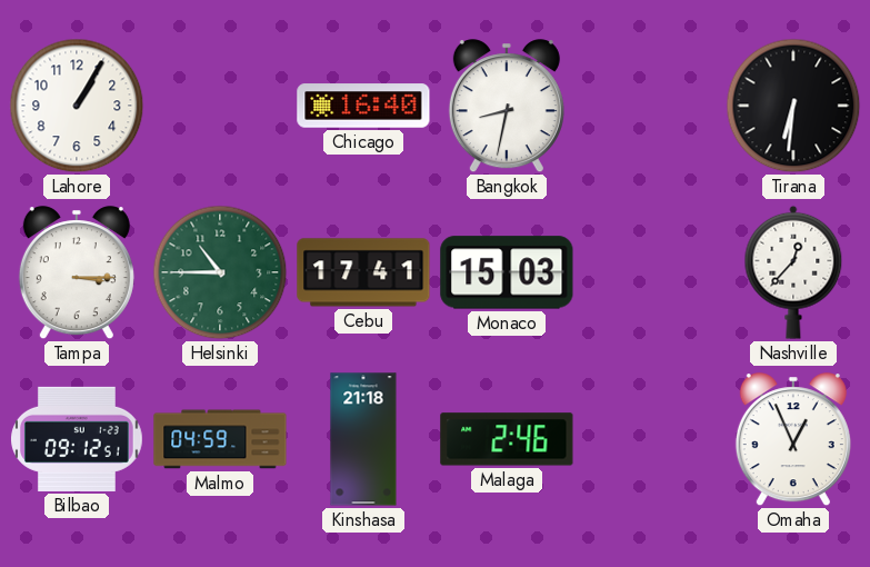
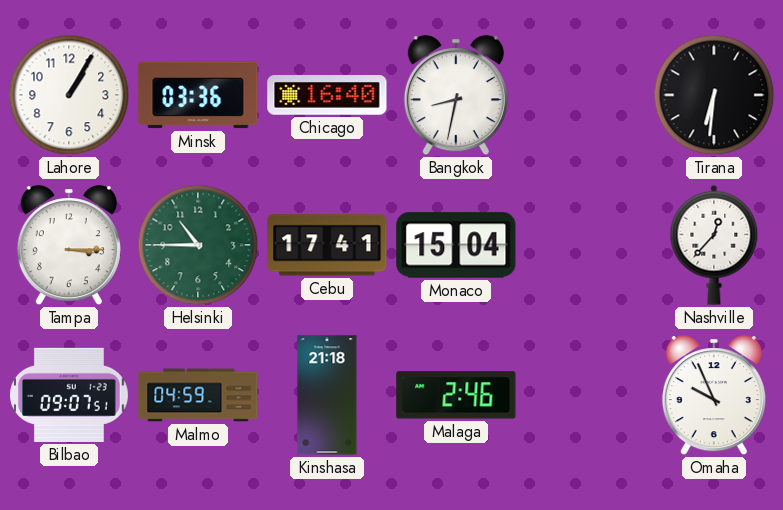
Minsk: none -> 03:36
Monaco: 15:03 -> 15:04
Bilbao: 09:12 -> 09:07
Omaha: 12:56 -> 9:56
